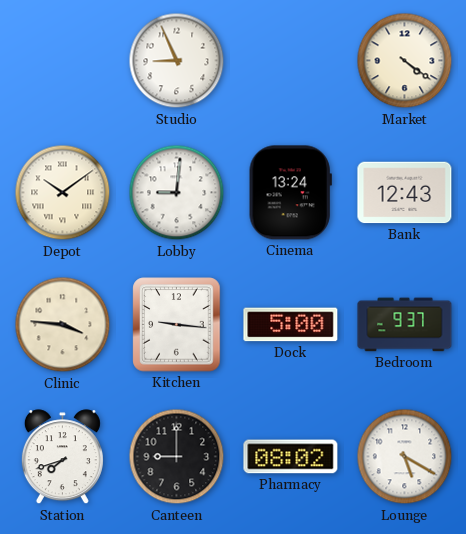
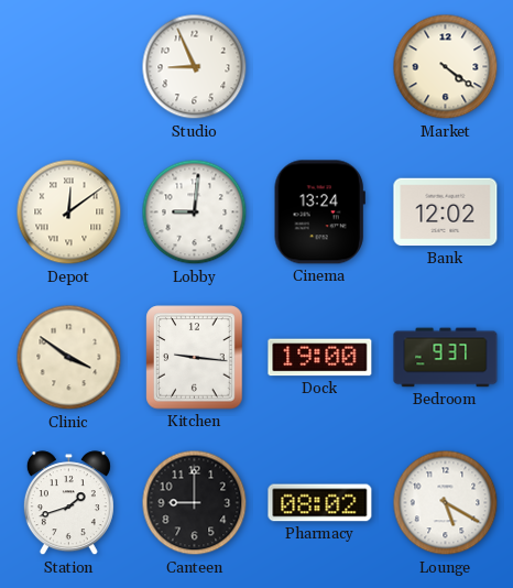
Depot: 10:09 -> 12:09
Bank: 12:43 -> 12:02
Clinic: 3:46 -> 3:51
Dock: 5:00 -> 19:00
Station: 7:42 -> 1:42
